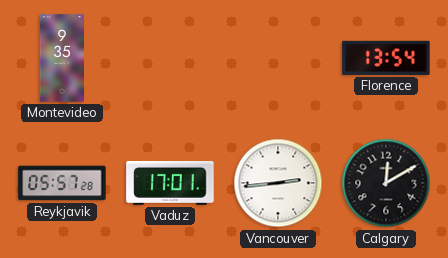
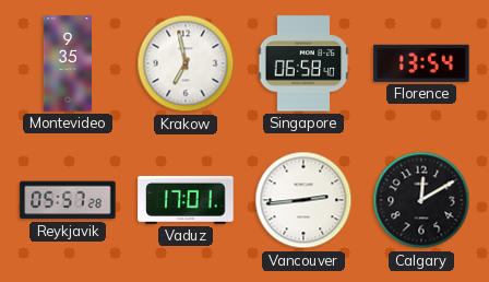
Krakow: none -> 6:58
Singapore: none -> 06:58
